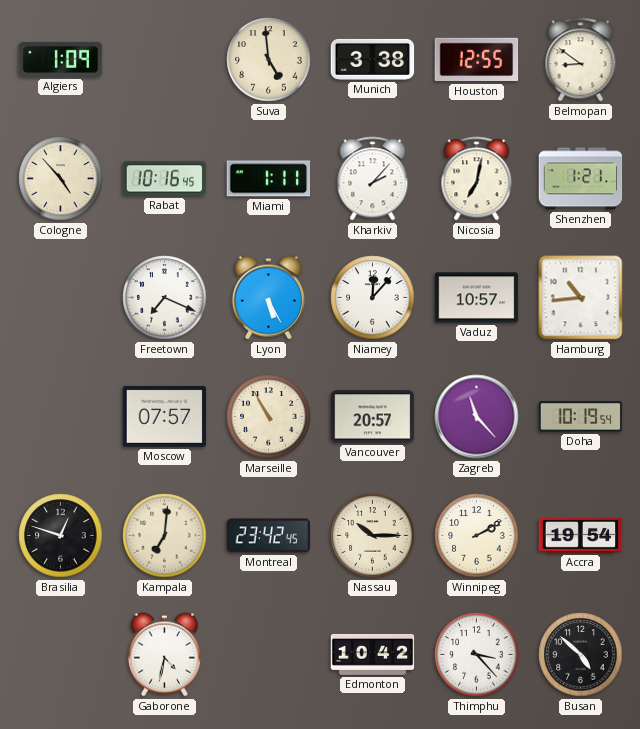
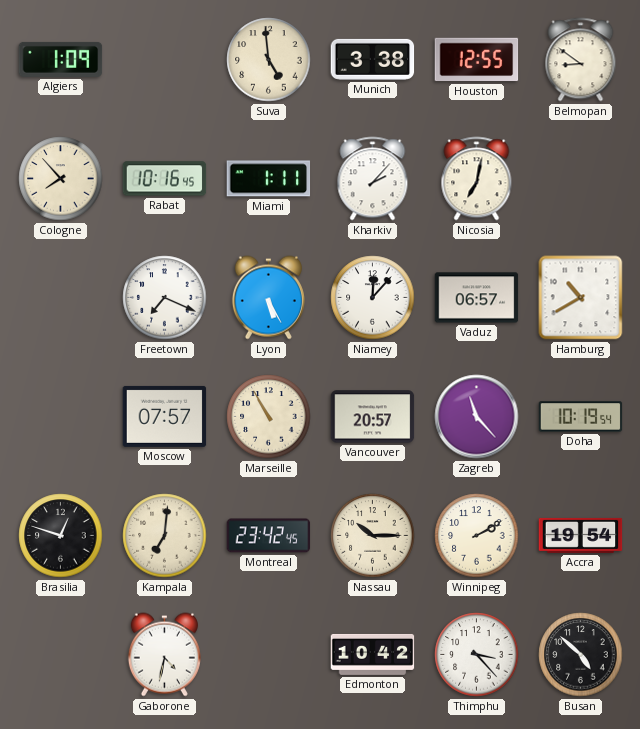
Cologne: 4:53 -> 7:53
Shenzhen: 1:21 -> none
Vaduz: 10:57 -> 06:57
Hamburg: 10:44 -> 10:40
